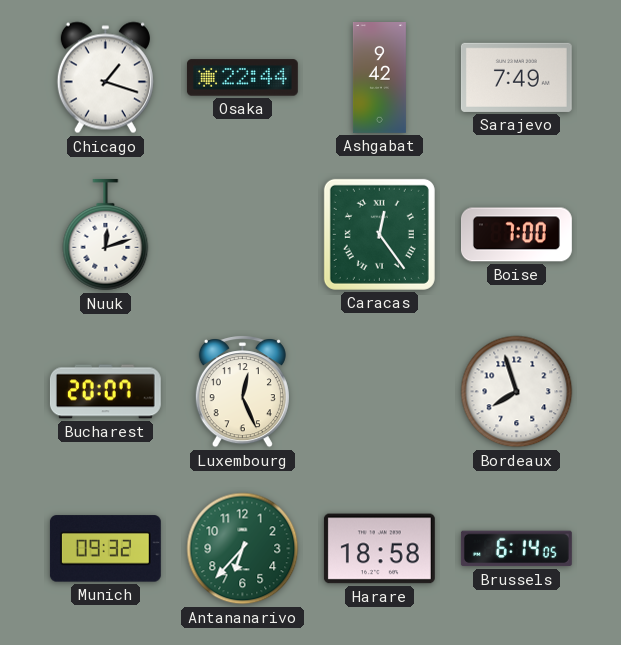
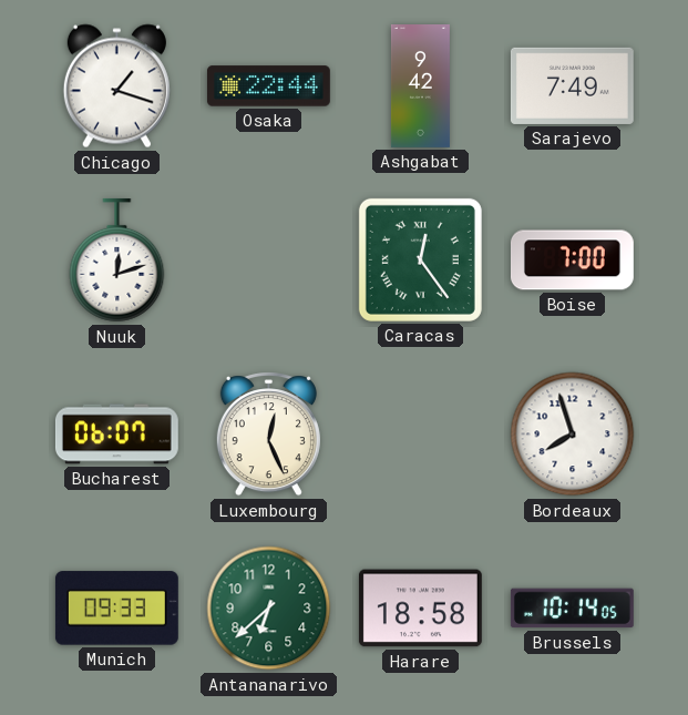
Bucharest: 20:07 -> 06:07
Munich: 09:32 -> 09:33
Antananarivo: 6:37 -> 6:38
Brussels: 6:14 -> 10:14
